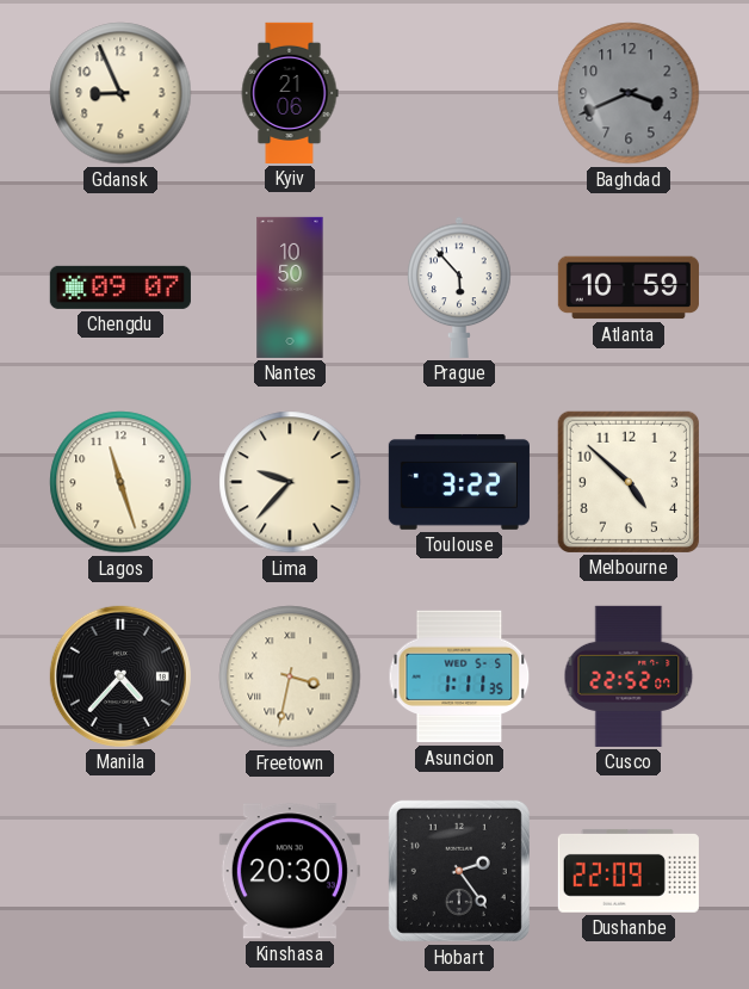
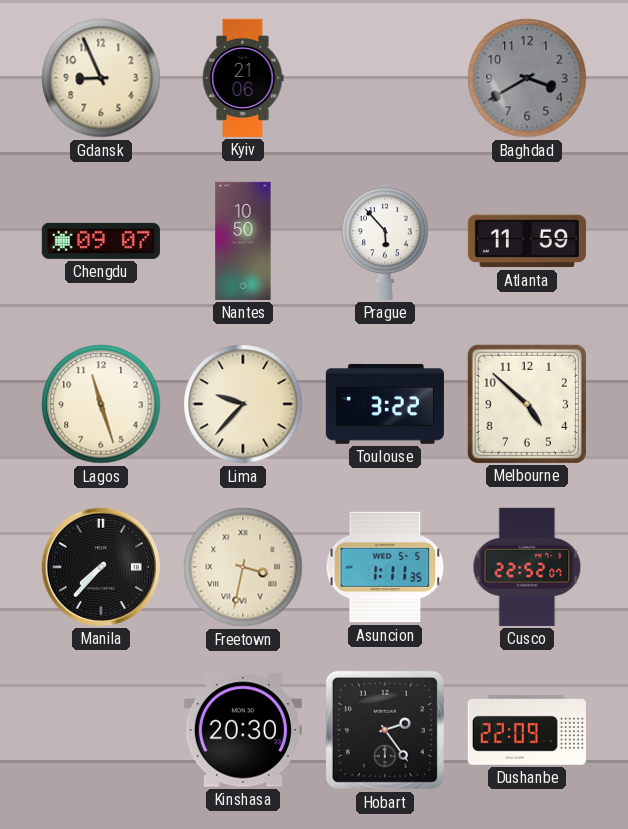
Baghdad: 3:41 -> 3:40
Atlanta: 10:59 -> 11:59
Manila: 4:37 -> 7:37
